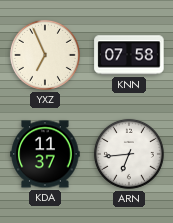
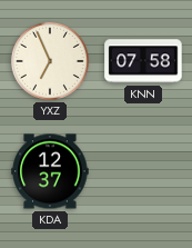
KDA: 11:37 -> 12:37
ARN: 6:44 -> none
